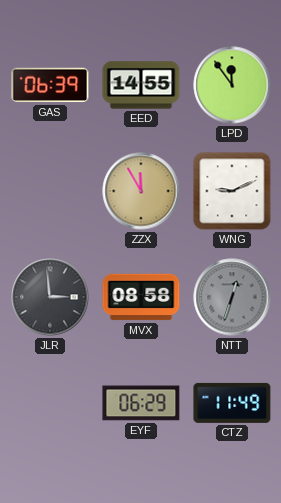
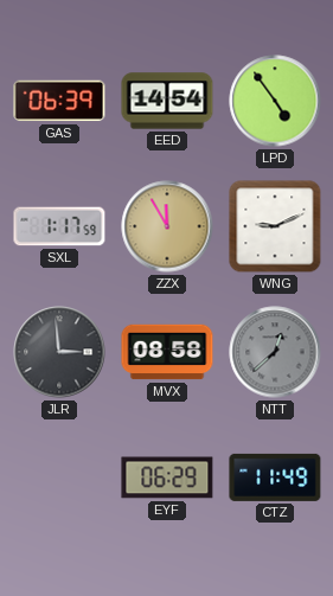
EED: 14:55 -> 14:54
LPD: 11:54 -> 4:54
SXL: none -> 1:17
NTT: 12:33 -> 12:38
